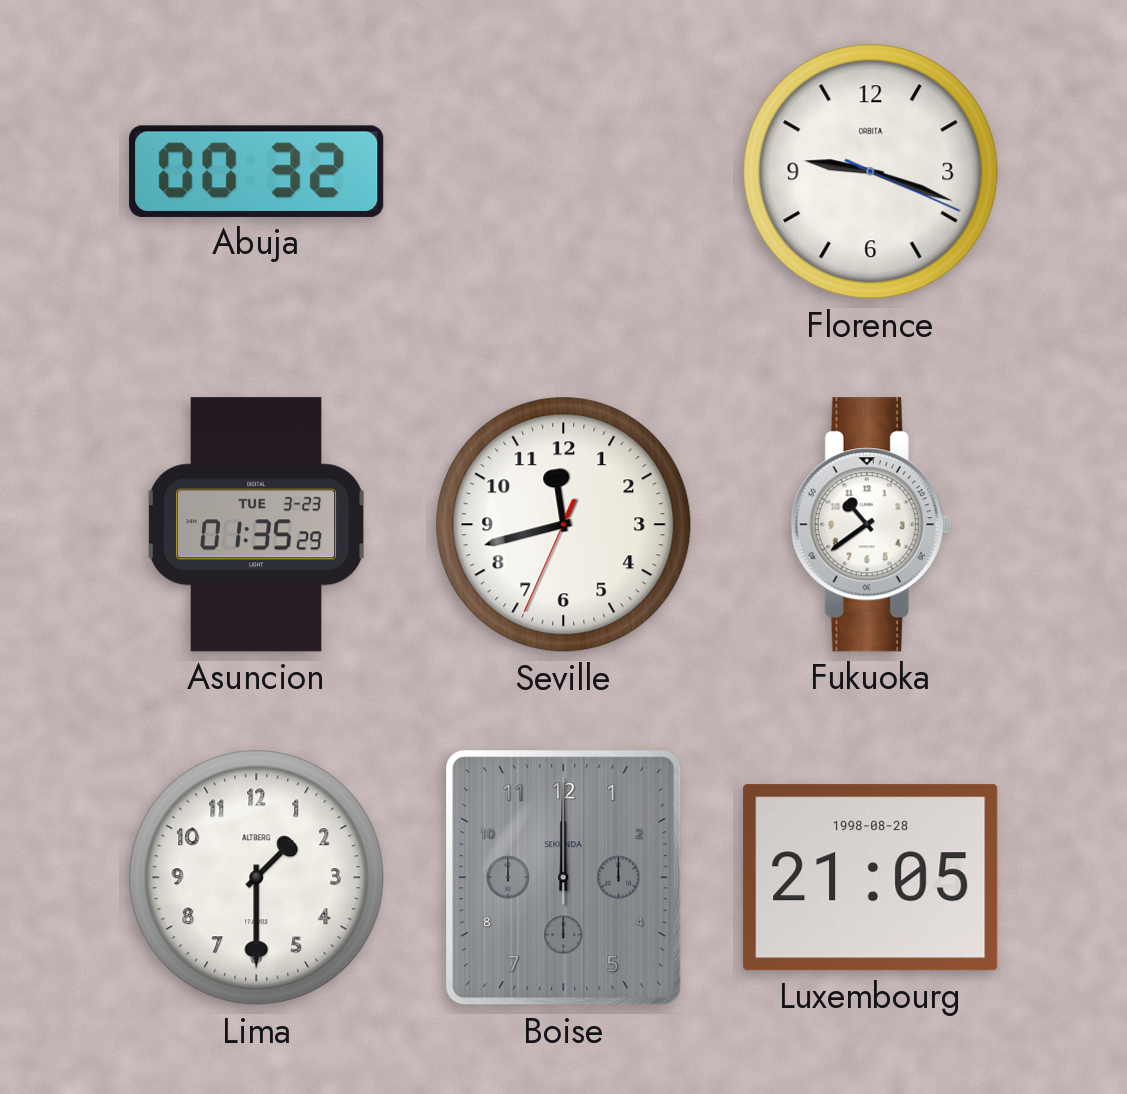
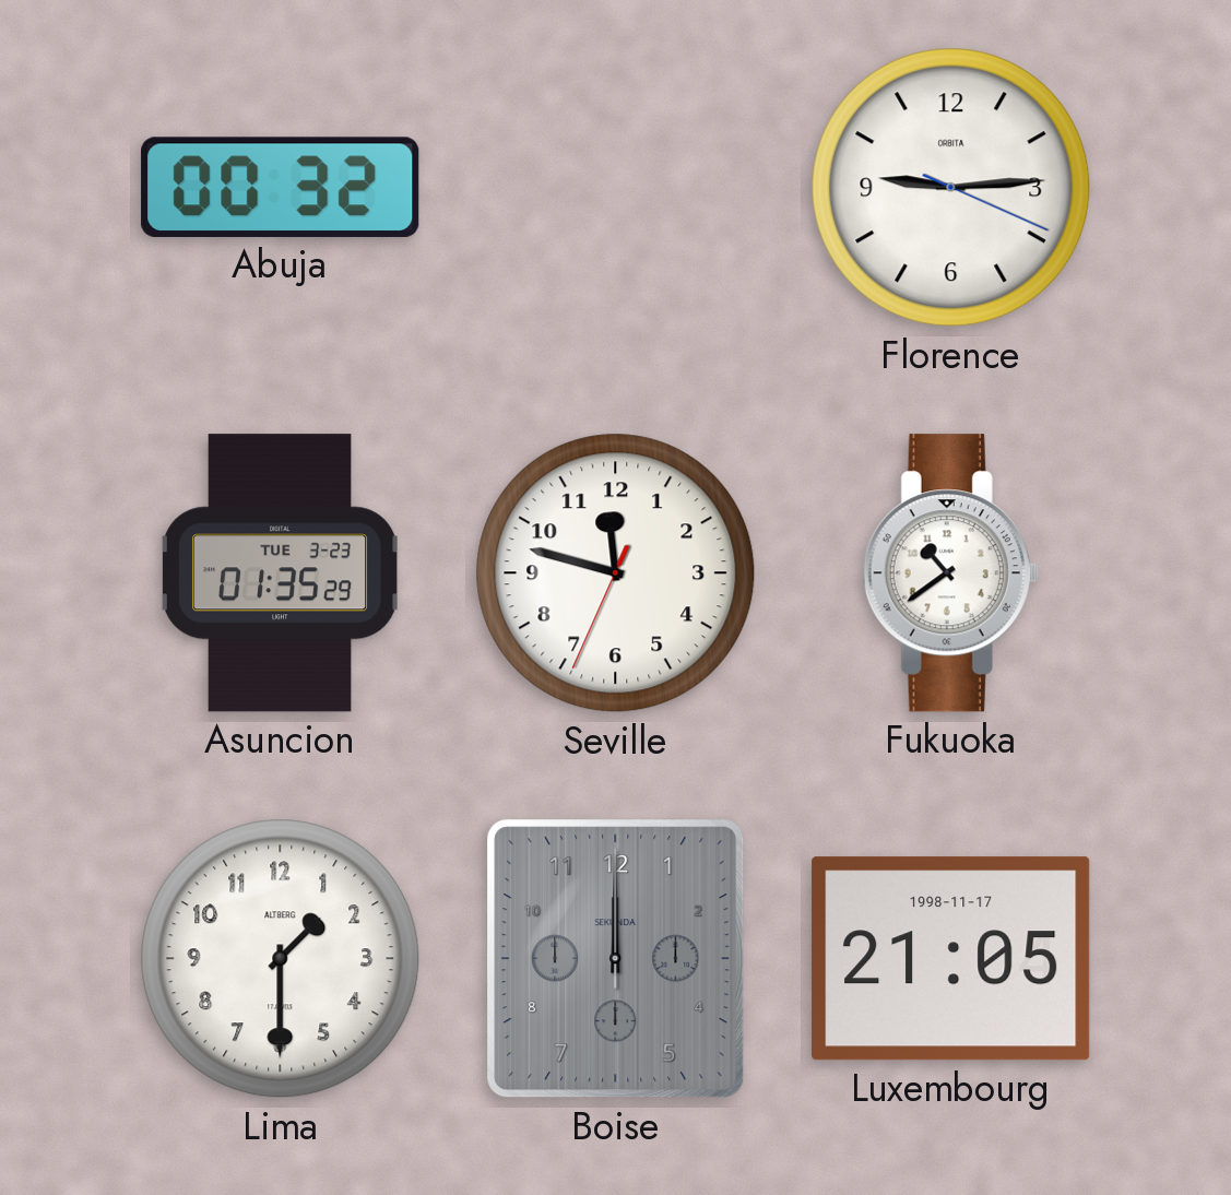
Florence: 9:18 -> 9:14
Seville: 11:42 -> 11:47
Luxembourg date: 1998-08-28 -> 1998-11-17
